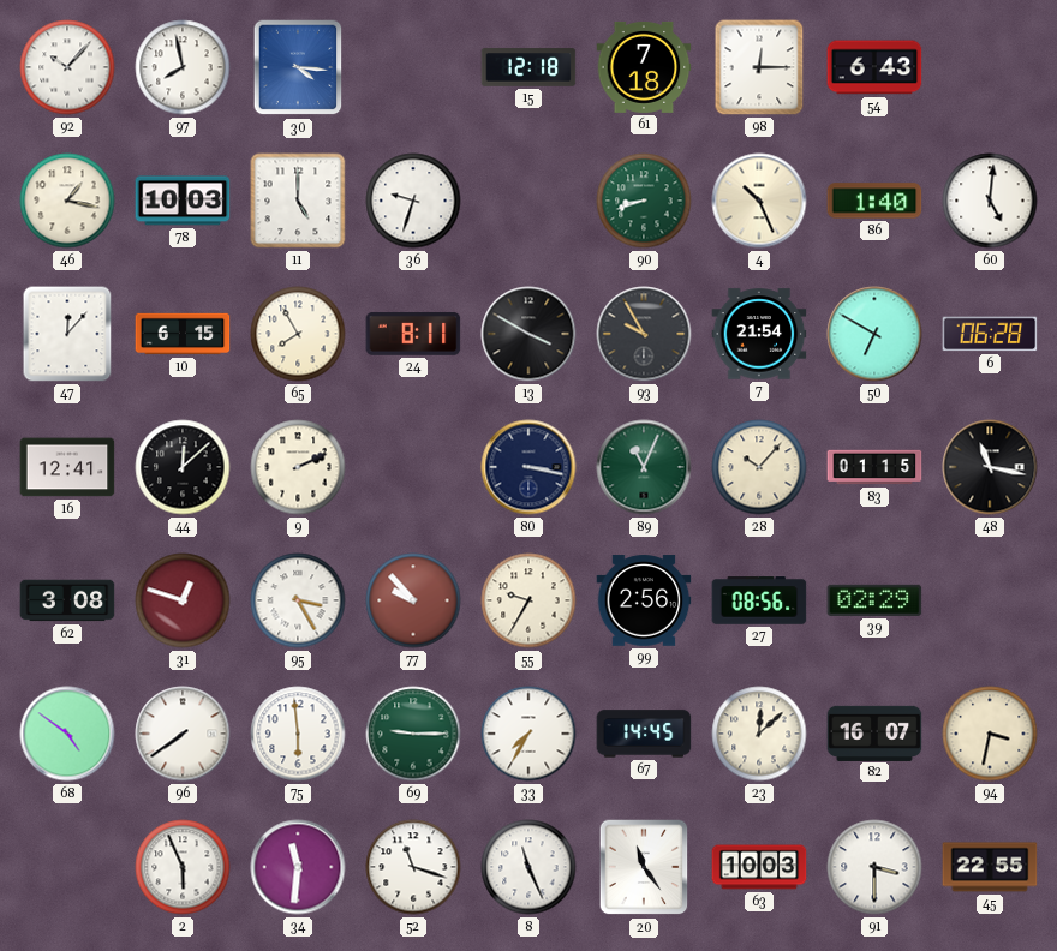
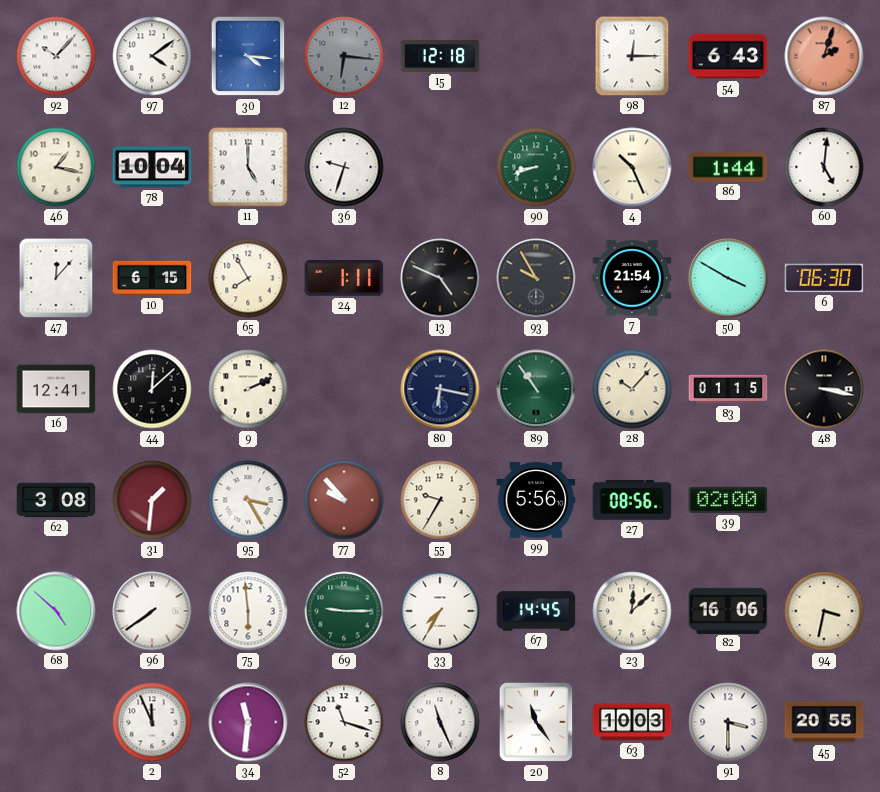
97: 7:58 -> 4:09
12: none -> 6:16
61: 7:18 -> none
87: none -> 2:03
78: 10:03 -> 10:04
86: 1:40 -> 1:44
24: 8:11 -> 1:11
13: 3:50 -> 4:49
50: 6:50 -> 3:50
6: 06:28 -> 06:30
80: 3:17 -> 6:17
89: 11:04 -> 10:54
48: 11:17 -> 3:17
31: 12:48 -> 1:31
99: 2:56 -> 5:56
39: 02:29 -> 02:00
68: 4:51 -> 4:52
82: 16:07 -> 16:06
2: 5:56 -> 11:56
45: 22:55 -> 20:55
